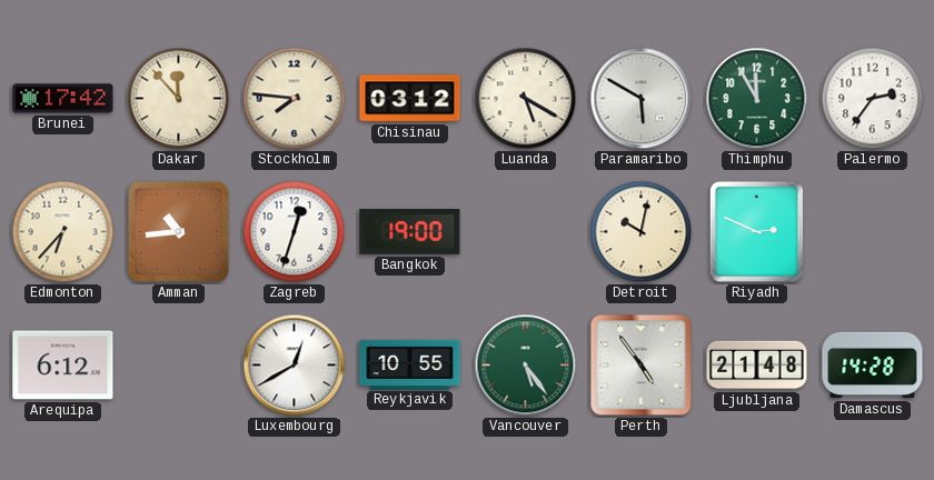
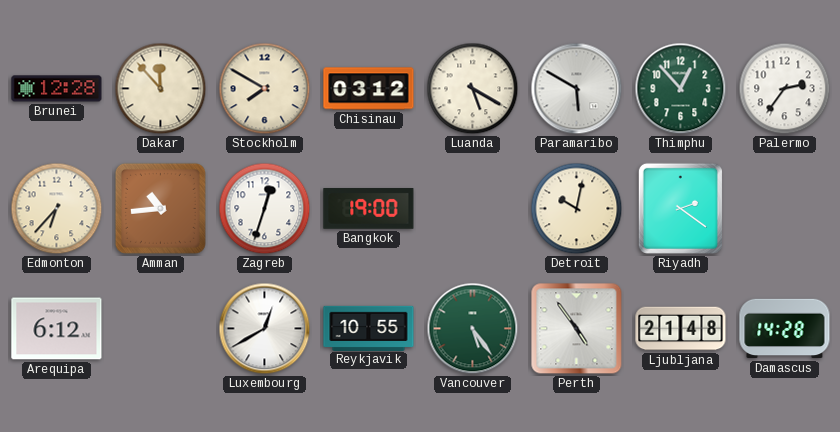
Brunei: 17:42 -> 12:28
Stockholm: 7:46 -> 7:50
Thimphu: 11:55 -> 12:53
Riyadh: 2:49 -> 2:21
